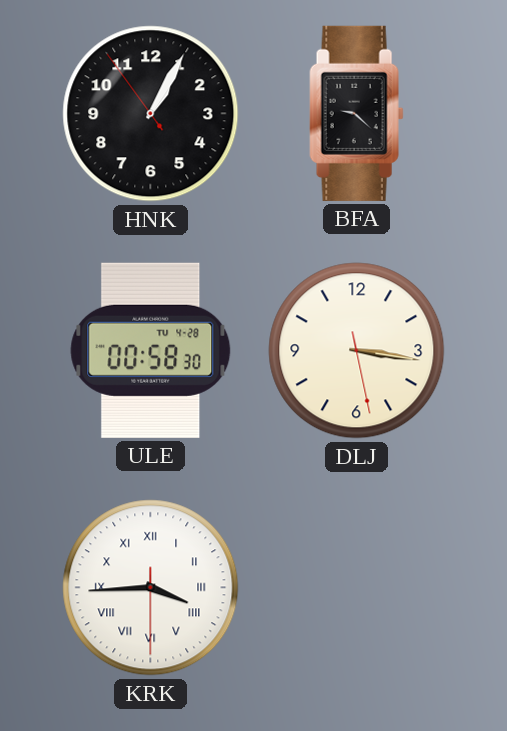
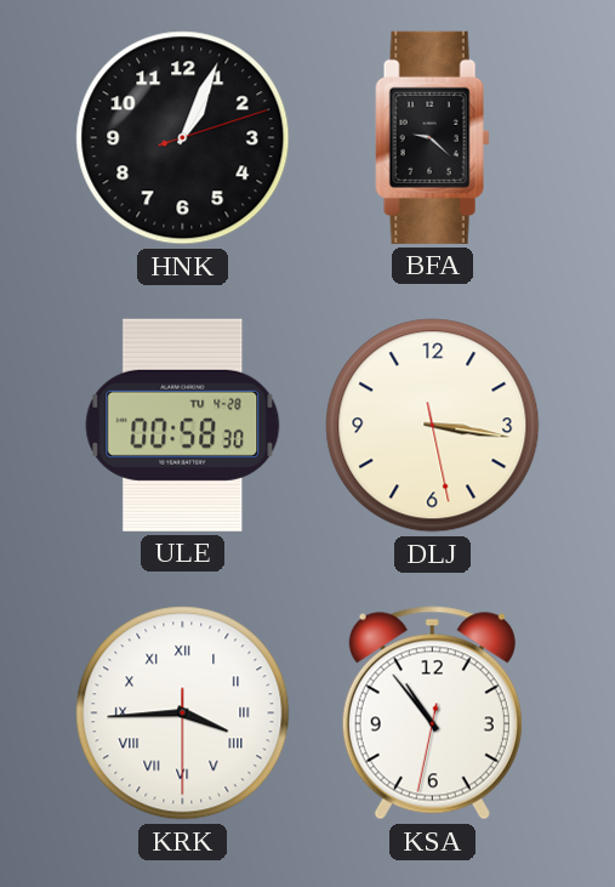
HNK: 1:04:54 -> 1:04:12
KSA: none -> 10:53
